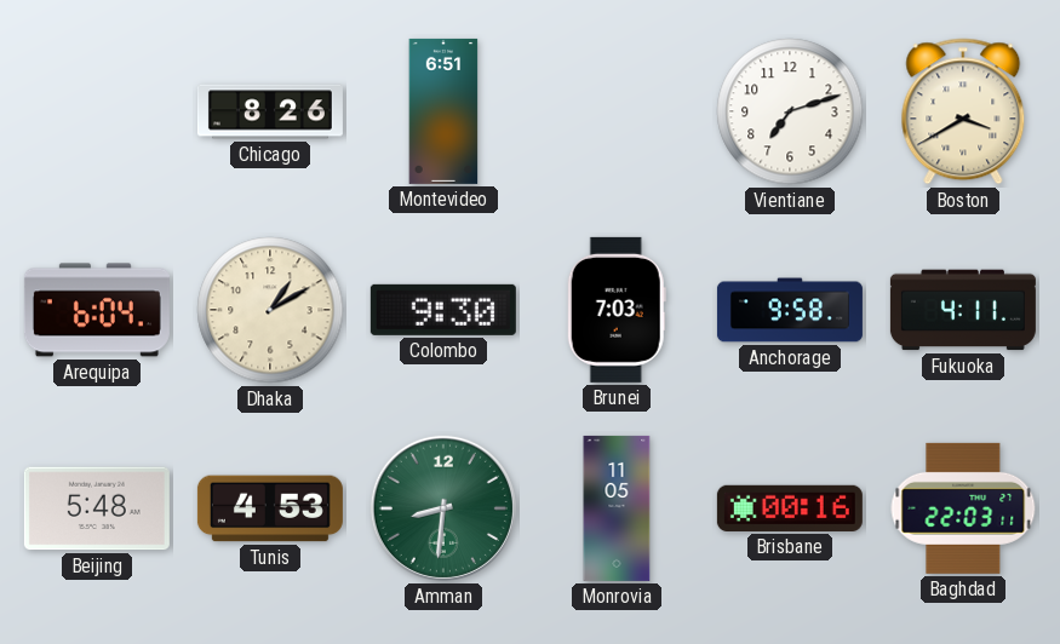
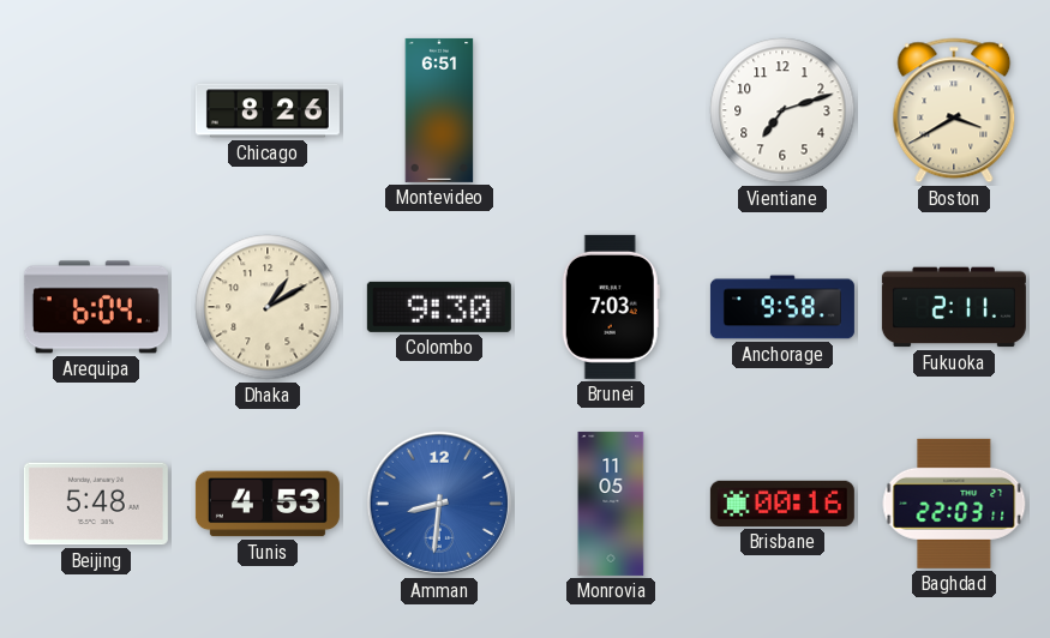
Fukuoka: 4:11 -> 2:11
Amman dial: green -> blue
